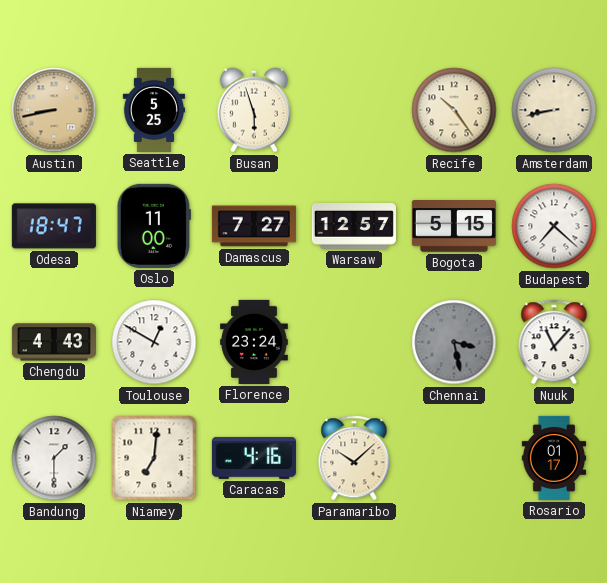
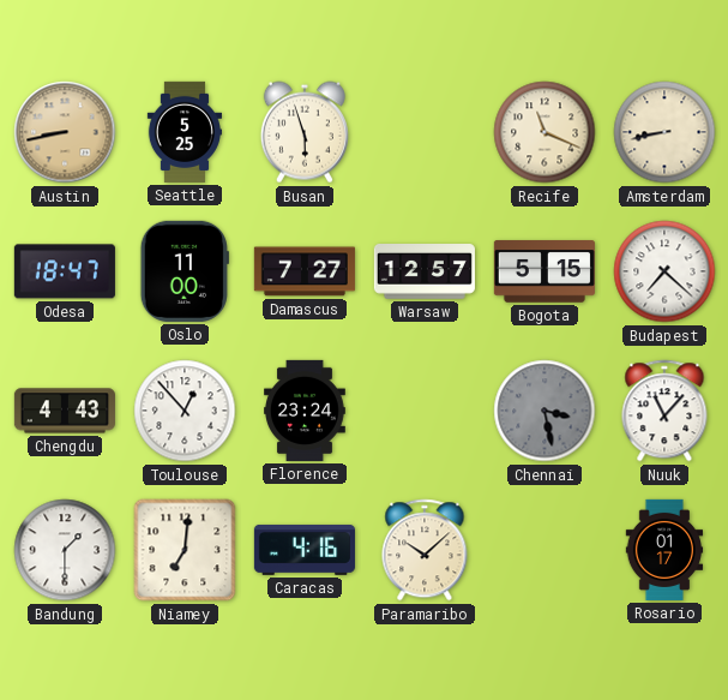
Recife: 10:24 -> 11:19
Toulouse: 12:50 -> 12:53
